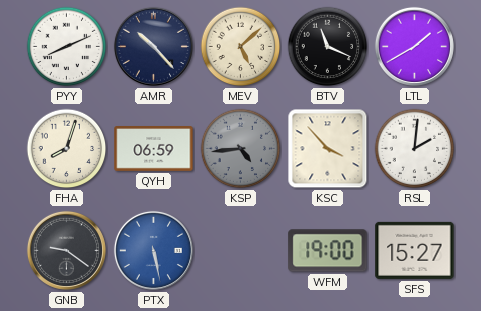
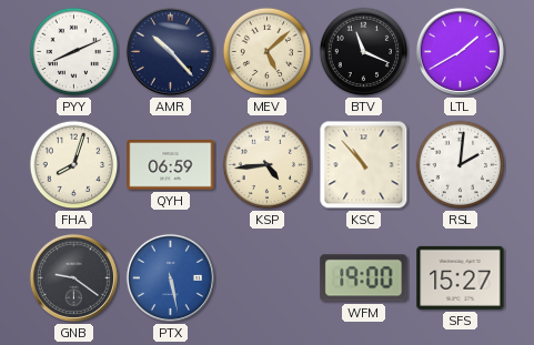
KSP dial: grey -> cream
KSC: 3:53 -> 10:53
